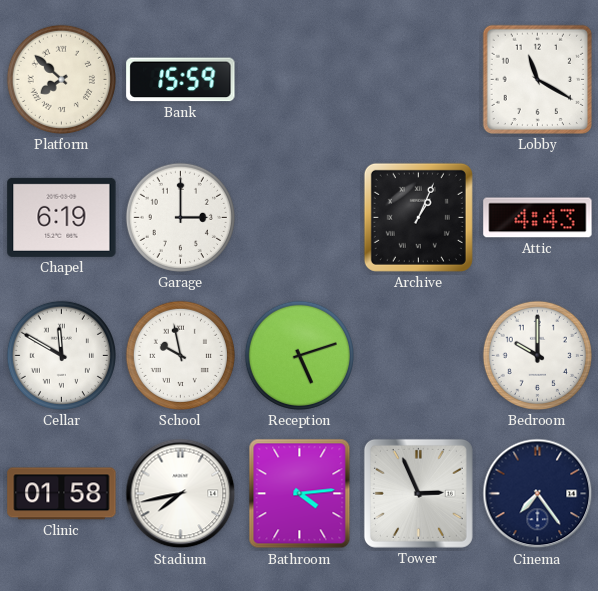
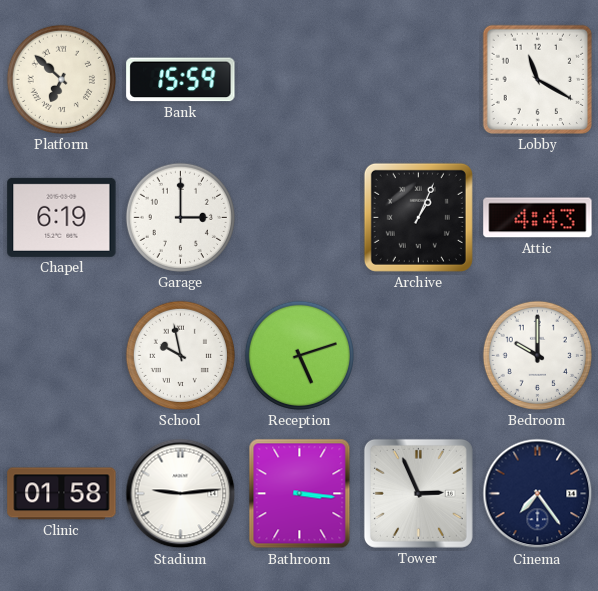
Platform: 7:52 -> 6:52
Cellar: 11:50 -> none
Stadium: 7:43 -> 9:14
Bathroom: 4:14 -> 3:16
